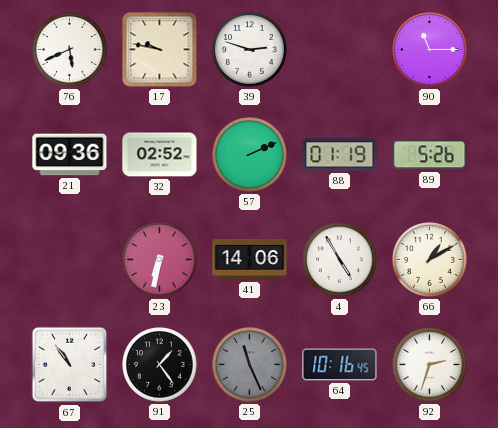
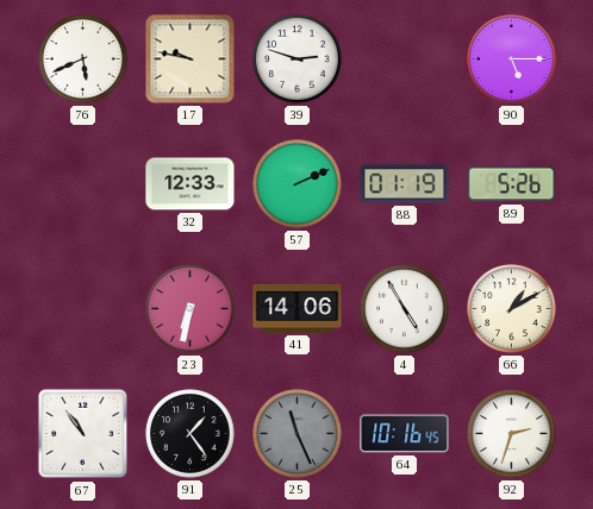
90: 11:15 -> 5:15
21: 09:36 -> none
32: 02:52 -> 12:33
